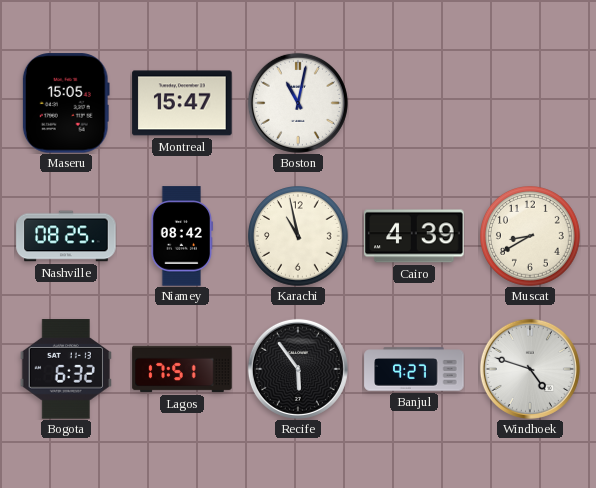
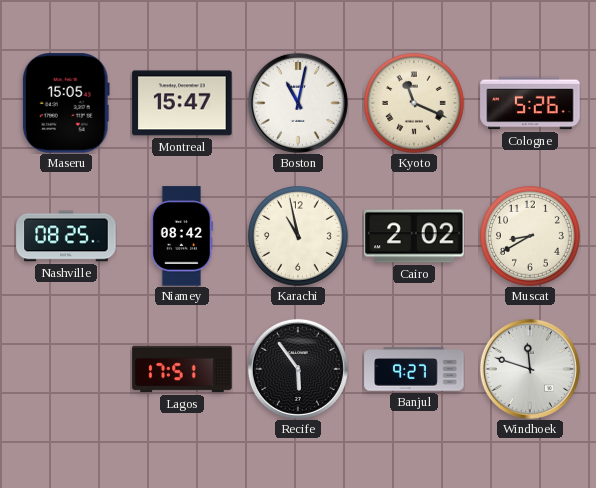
Kyoto: none -> 11:19
Cologne: none -> 5:26
Cairo: 4:39 -> 2:02
Bogota: 6:32 -> none
Windhoek: 4:48 -> 11:48
